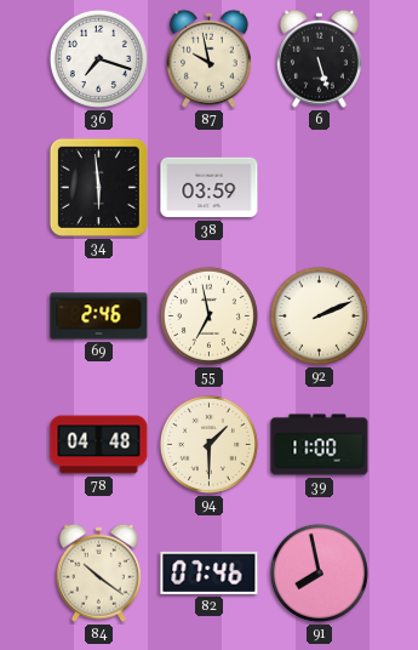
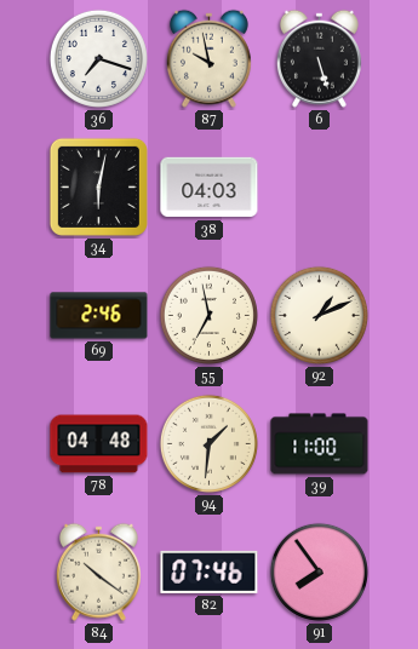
34: 5:59 -> 6:02
38: 03:59 -> 04:03
92: 2:11 -> 1:11
94: 1:30 -> 1:31
91: 7:58 -> 7:54
